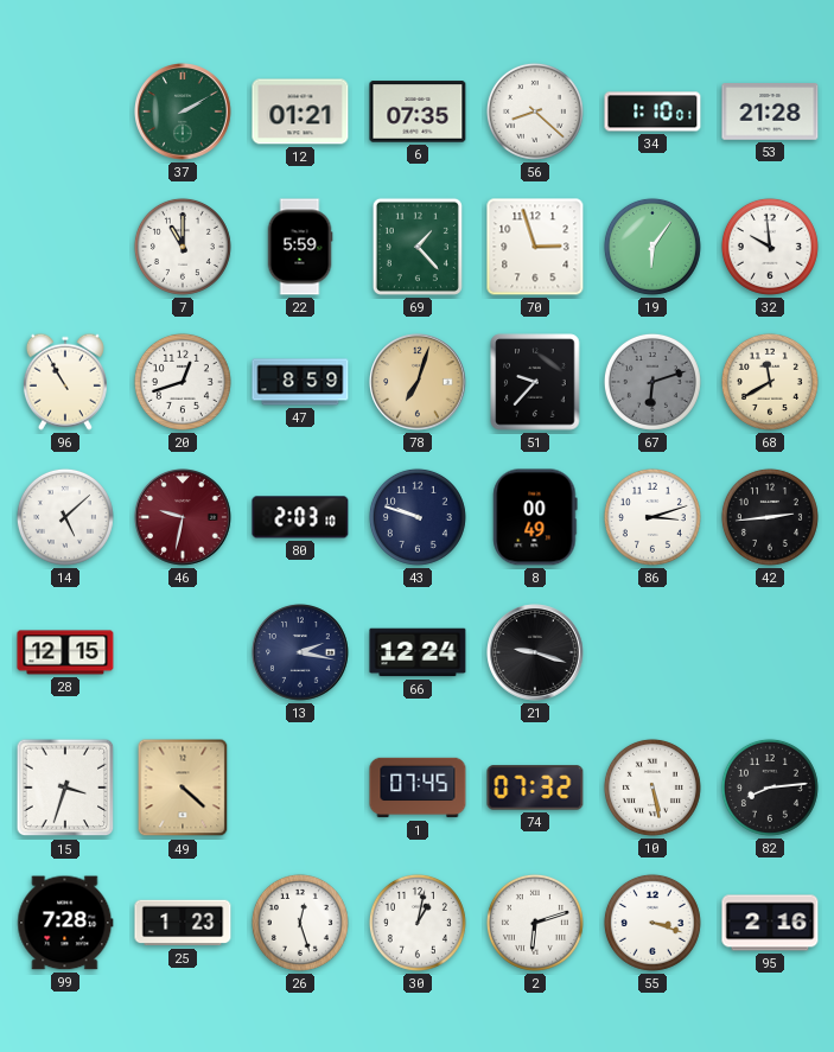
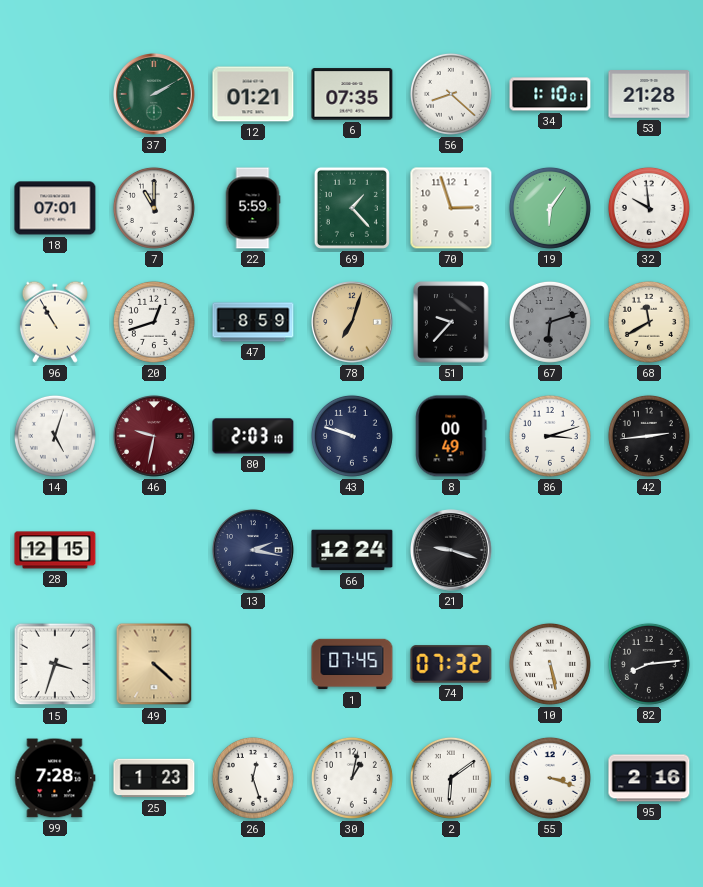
18: none -> 07:01
14: 5:08 -> 5:03
2: 6:12 -> 6:09
